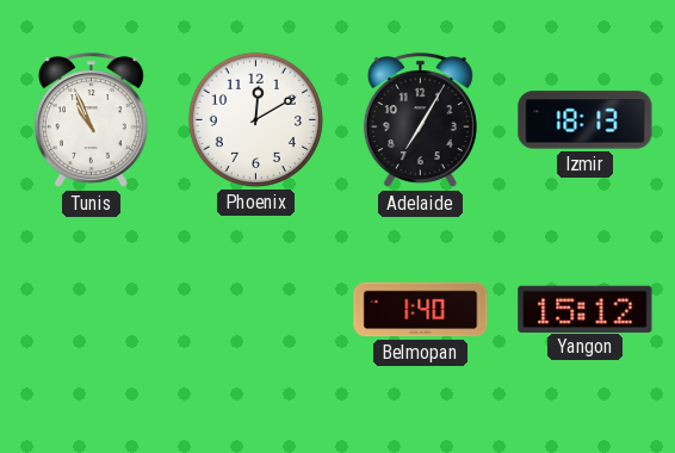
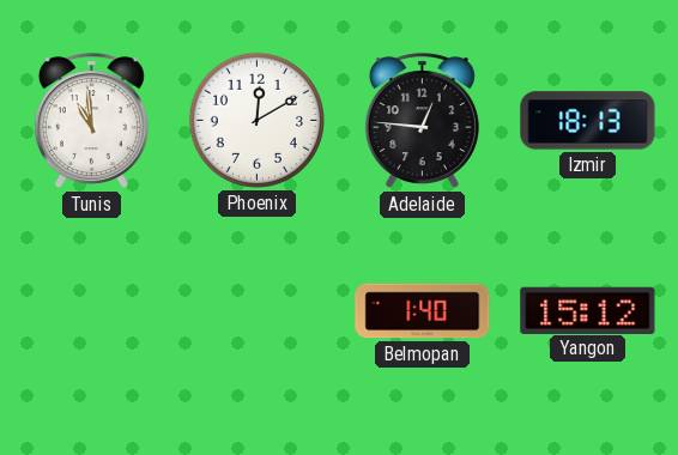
Tunis: 10:56 -> 10:59
Adelaide: 7:05 -> 12:46
